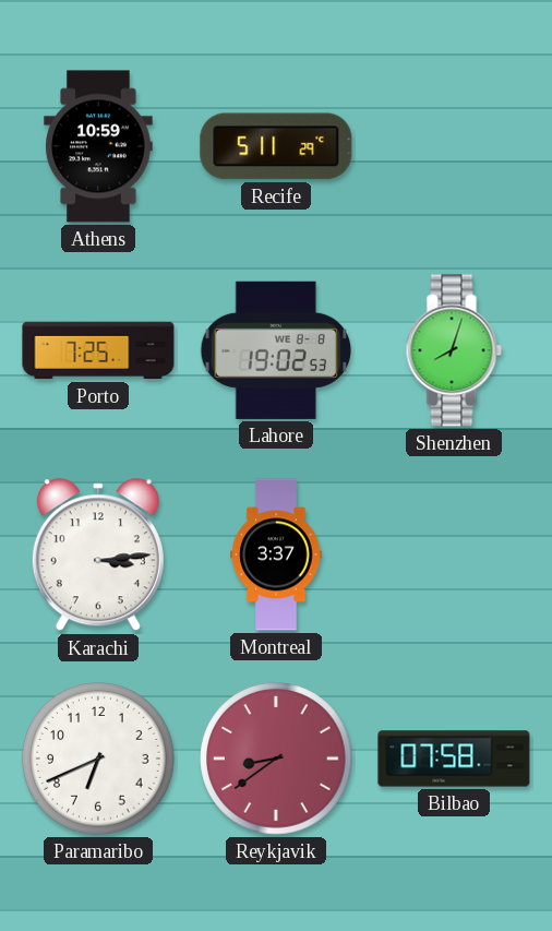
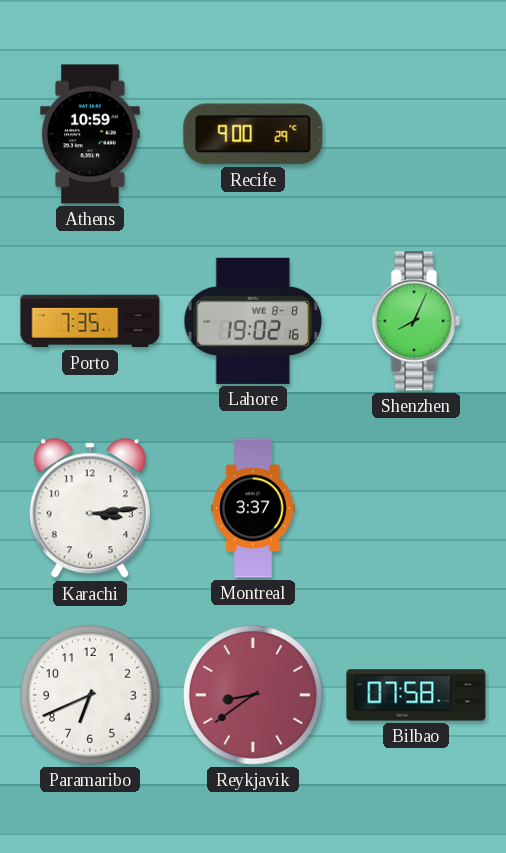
Recife: 5:11 -> 9:00
Porto: 7:25 -> 7:35
Lahore: 19:02:53 -> 19:02:16
Shenzhen: 8:03 -> 8:04
